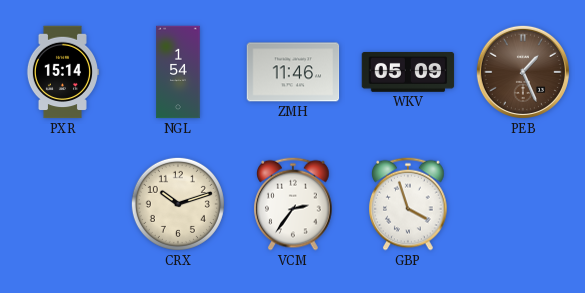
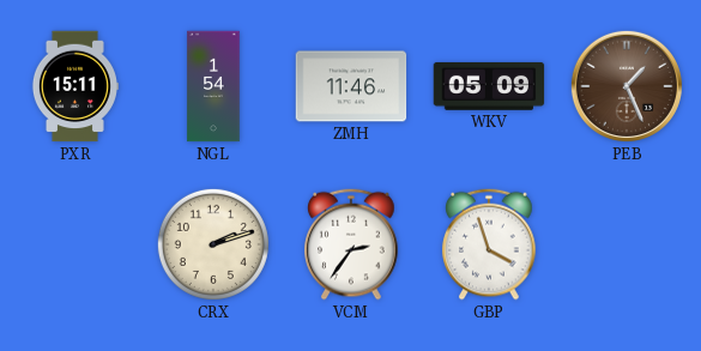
PXR: 15:14 -> 15:11
CRX: 10:12 -> 2:12
